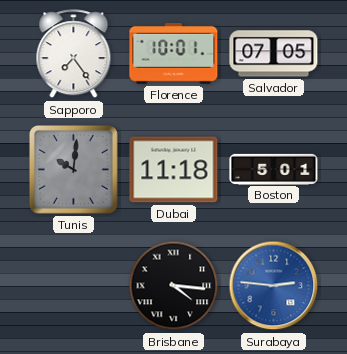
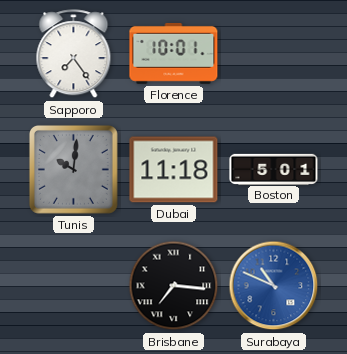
Salvador: 07:05 -> none
Brisbane: 4:16 -> 7:16
Surabaya: 2:46 -> 10:49
